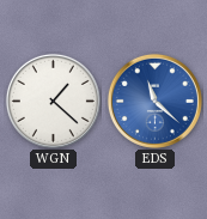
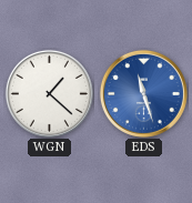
EDS: 11:22 -> 11:27
